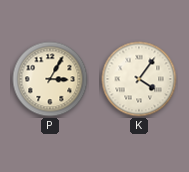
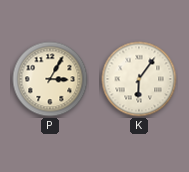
K: 4:06 -> 6:06
